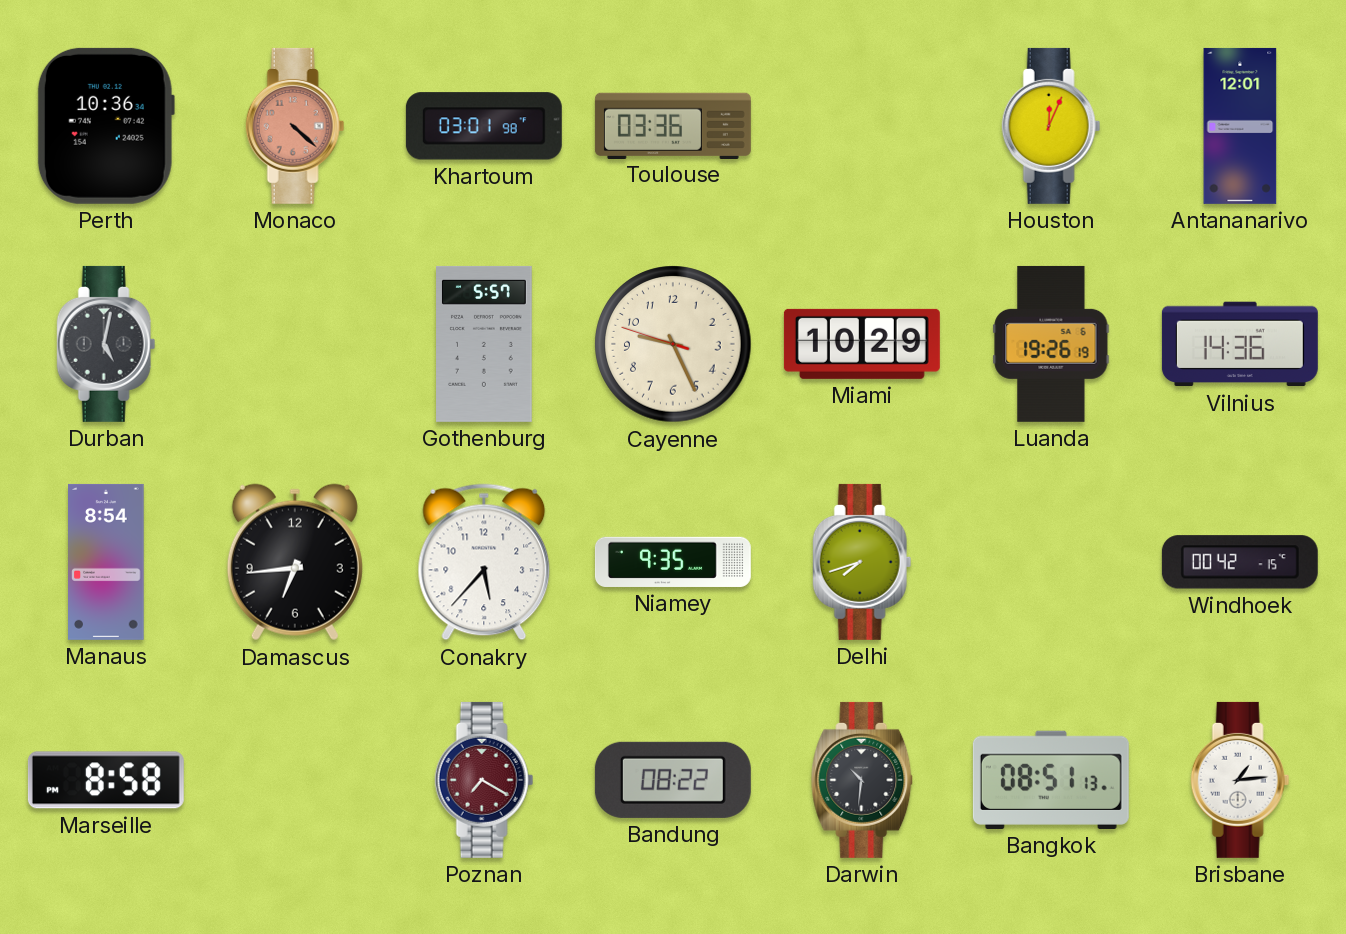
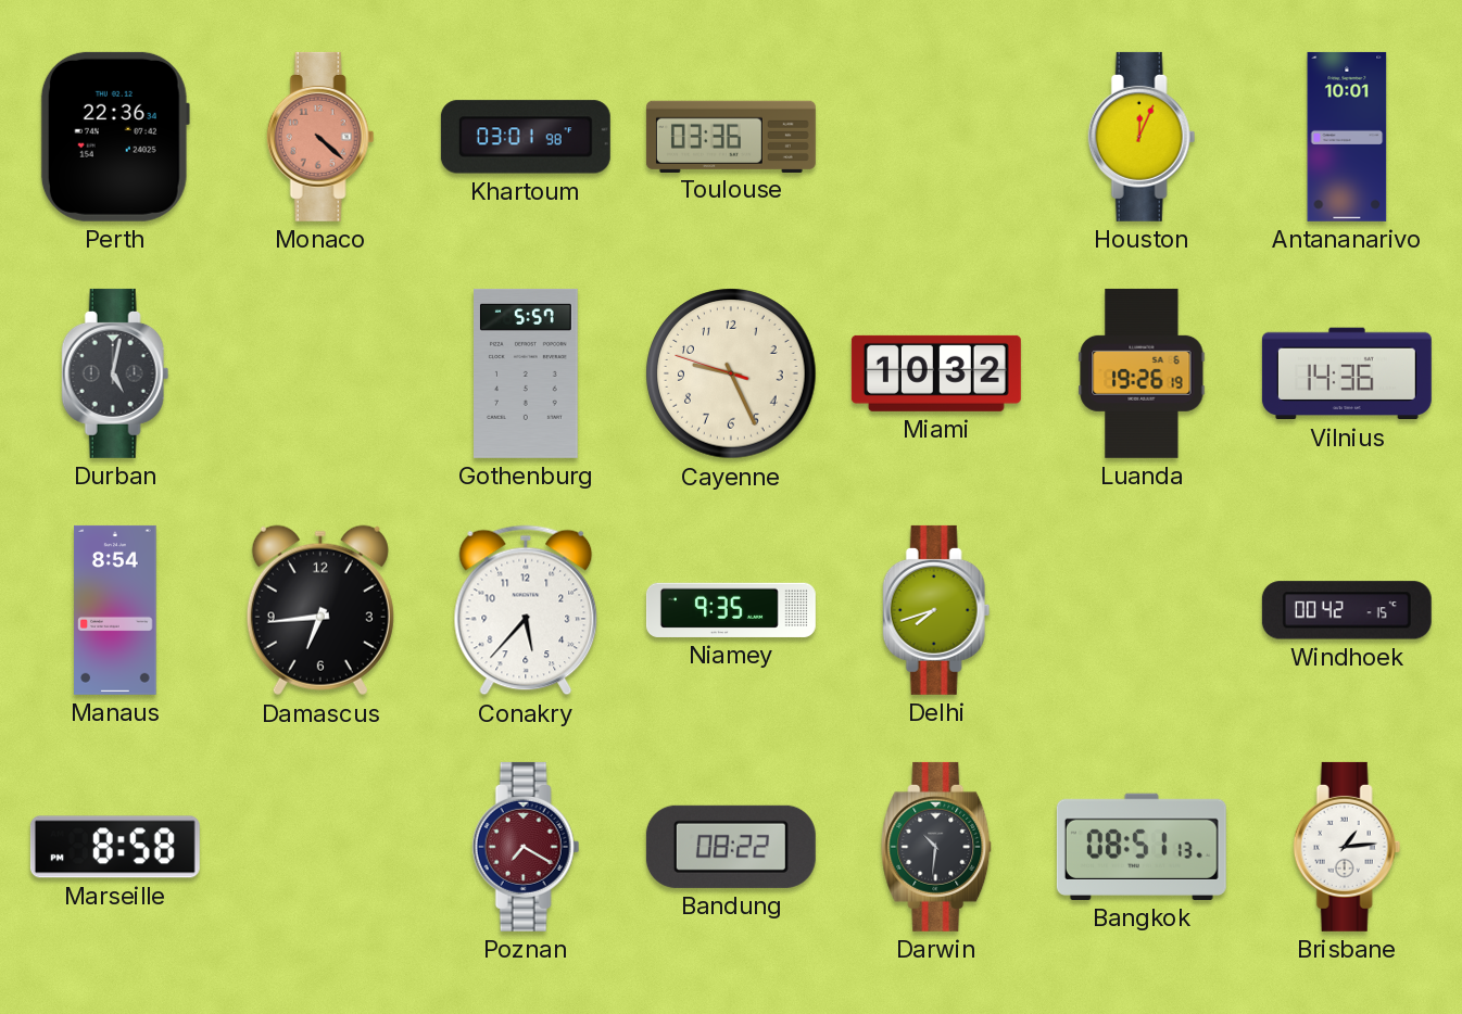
Perth: 10:36 -> 22:36
Antananarivo: 12:01 -> 10:01
Miami: 10:29 -> 10:32
